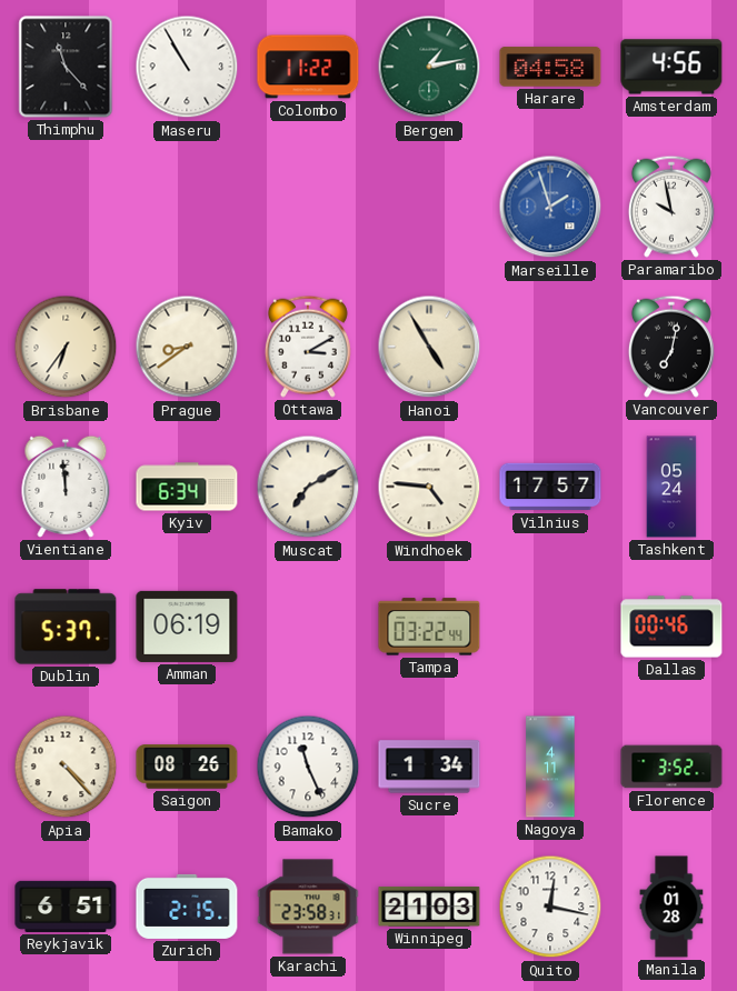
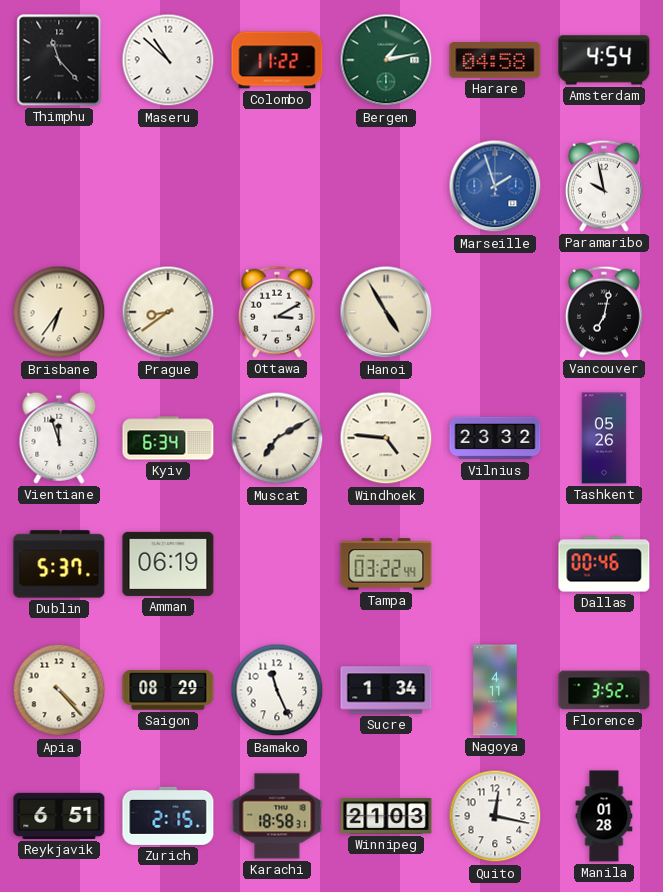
Maseru: 10:55 -> 10:52
Amsterdam: 4:56 -> 4:54
Vientiane: 11:59 -> 11:57
Vilnius: 17:57 -> 23:32
Tashkent: 05:24 -> 05:26
Saigon: 08:26 -> 08:29
Karachi: 23:58 -> 18:58
